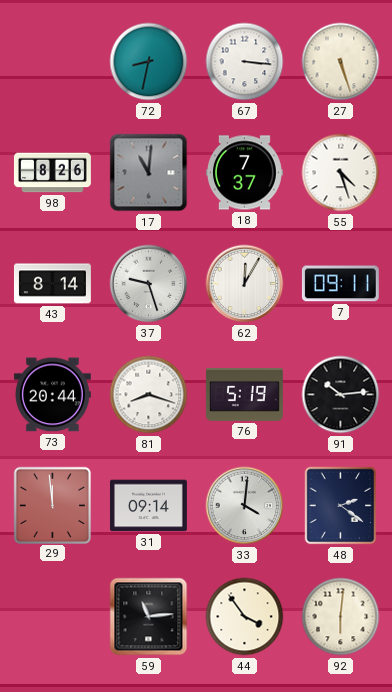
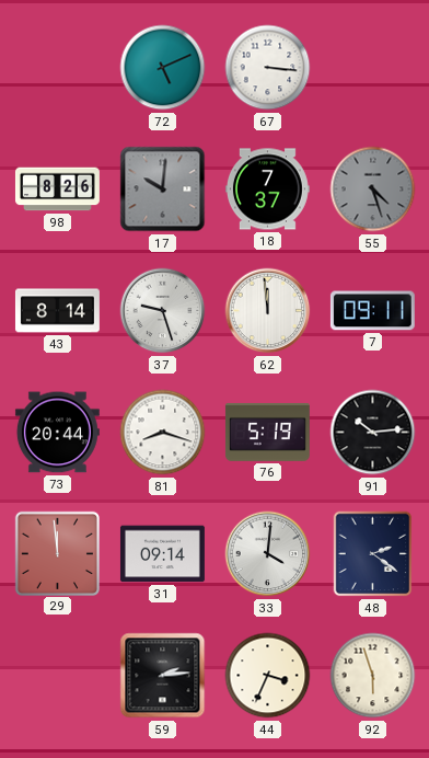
72: 8:32 -> 5:11
27: 5:27 -> none
17: 11:01 -> 10:01
55 dial: white -> grey
62: 12:05 -> 11:59
59: 11:14 -> 2:14
44: 3:54 -> 3:34
92: 6:01 -> 5:57
